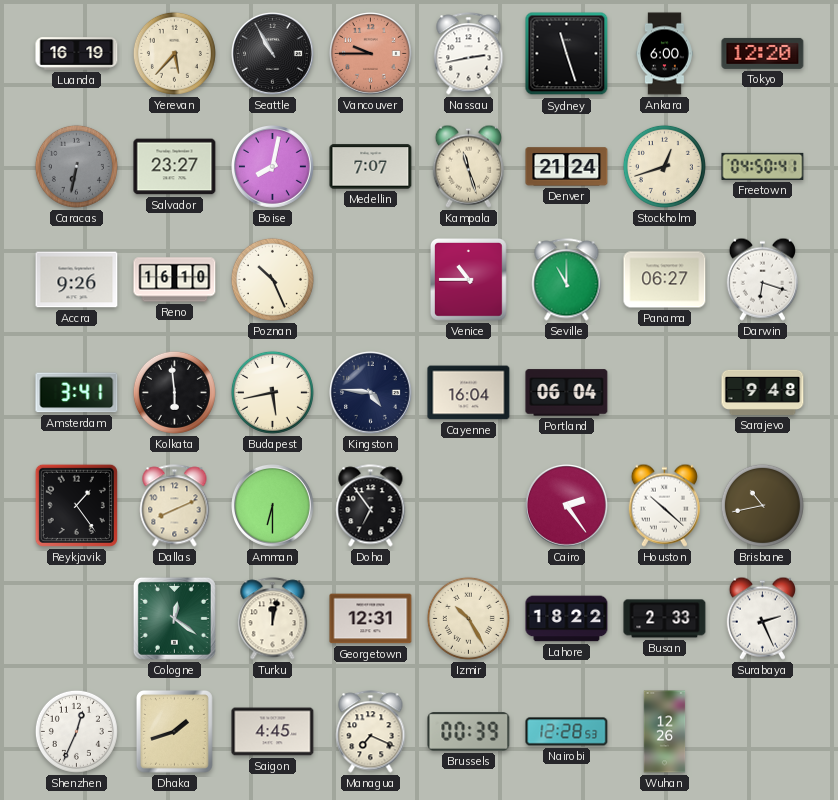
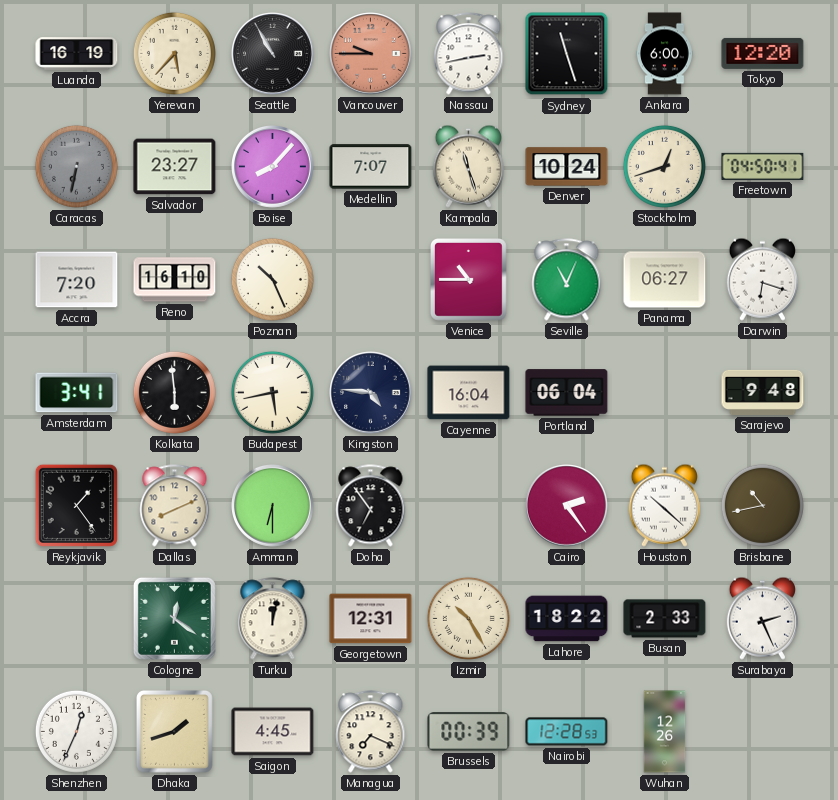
Boise: 8:02 -> 8:07
Denver: 21:24 -> 10:24
Accra: 9:26 -> 7:20
Seville: 11:00 -> 11:04
